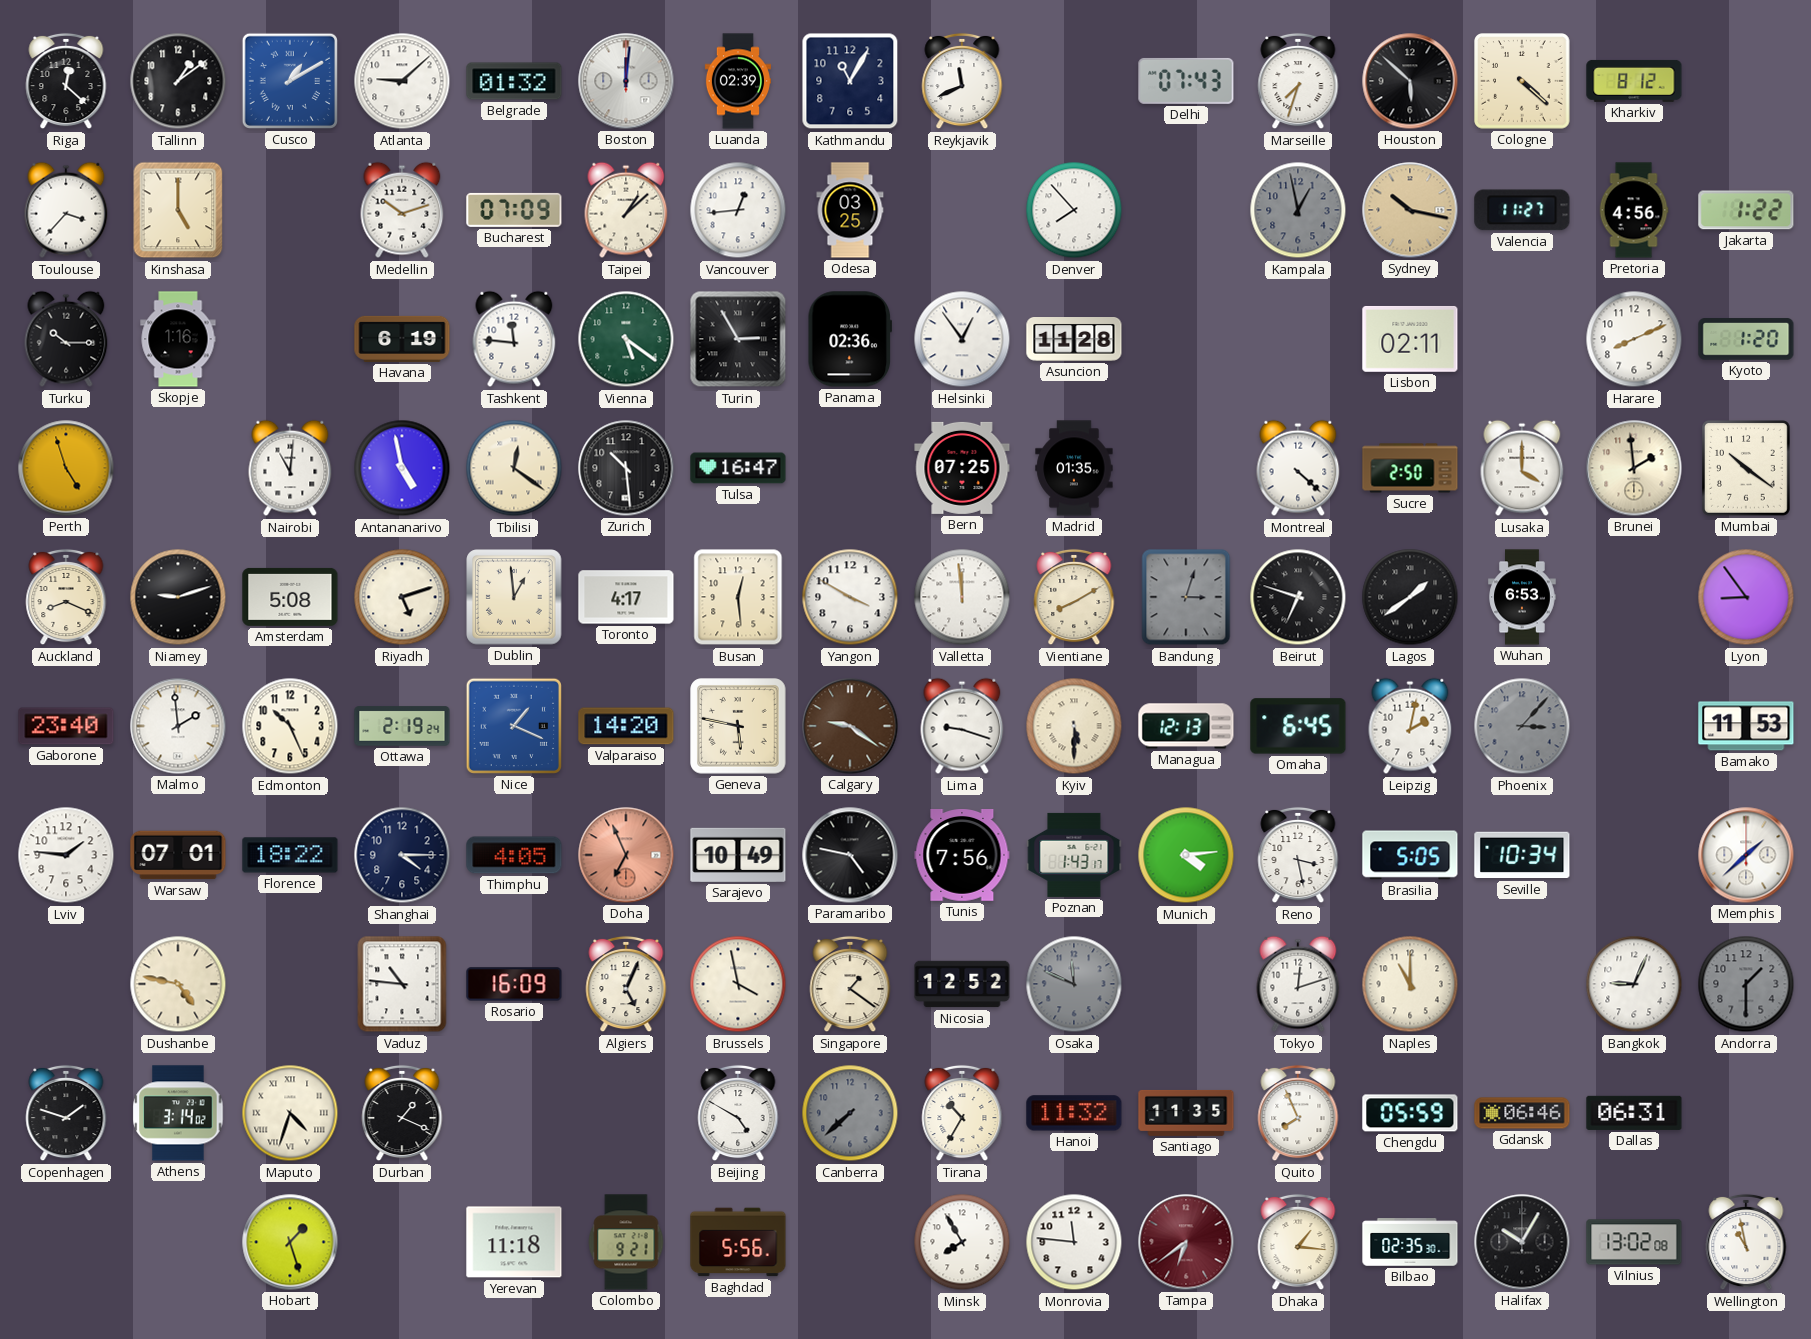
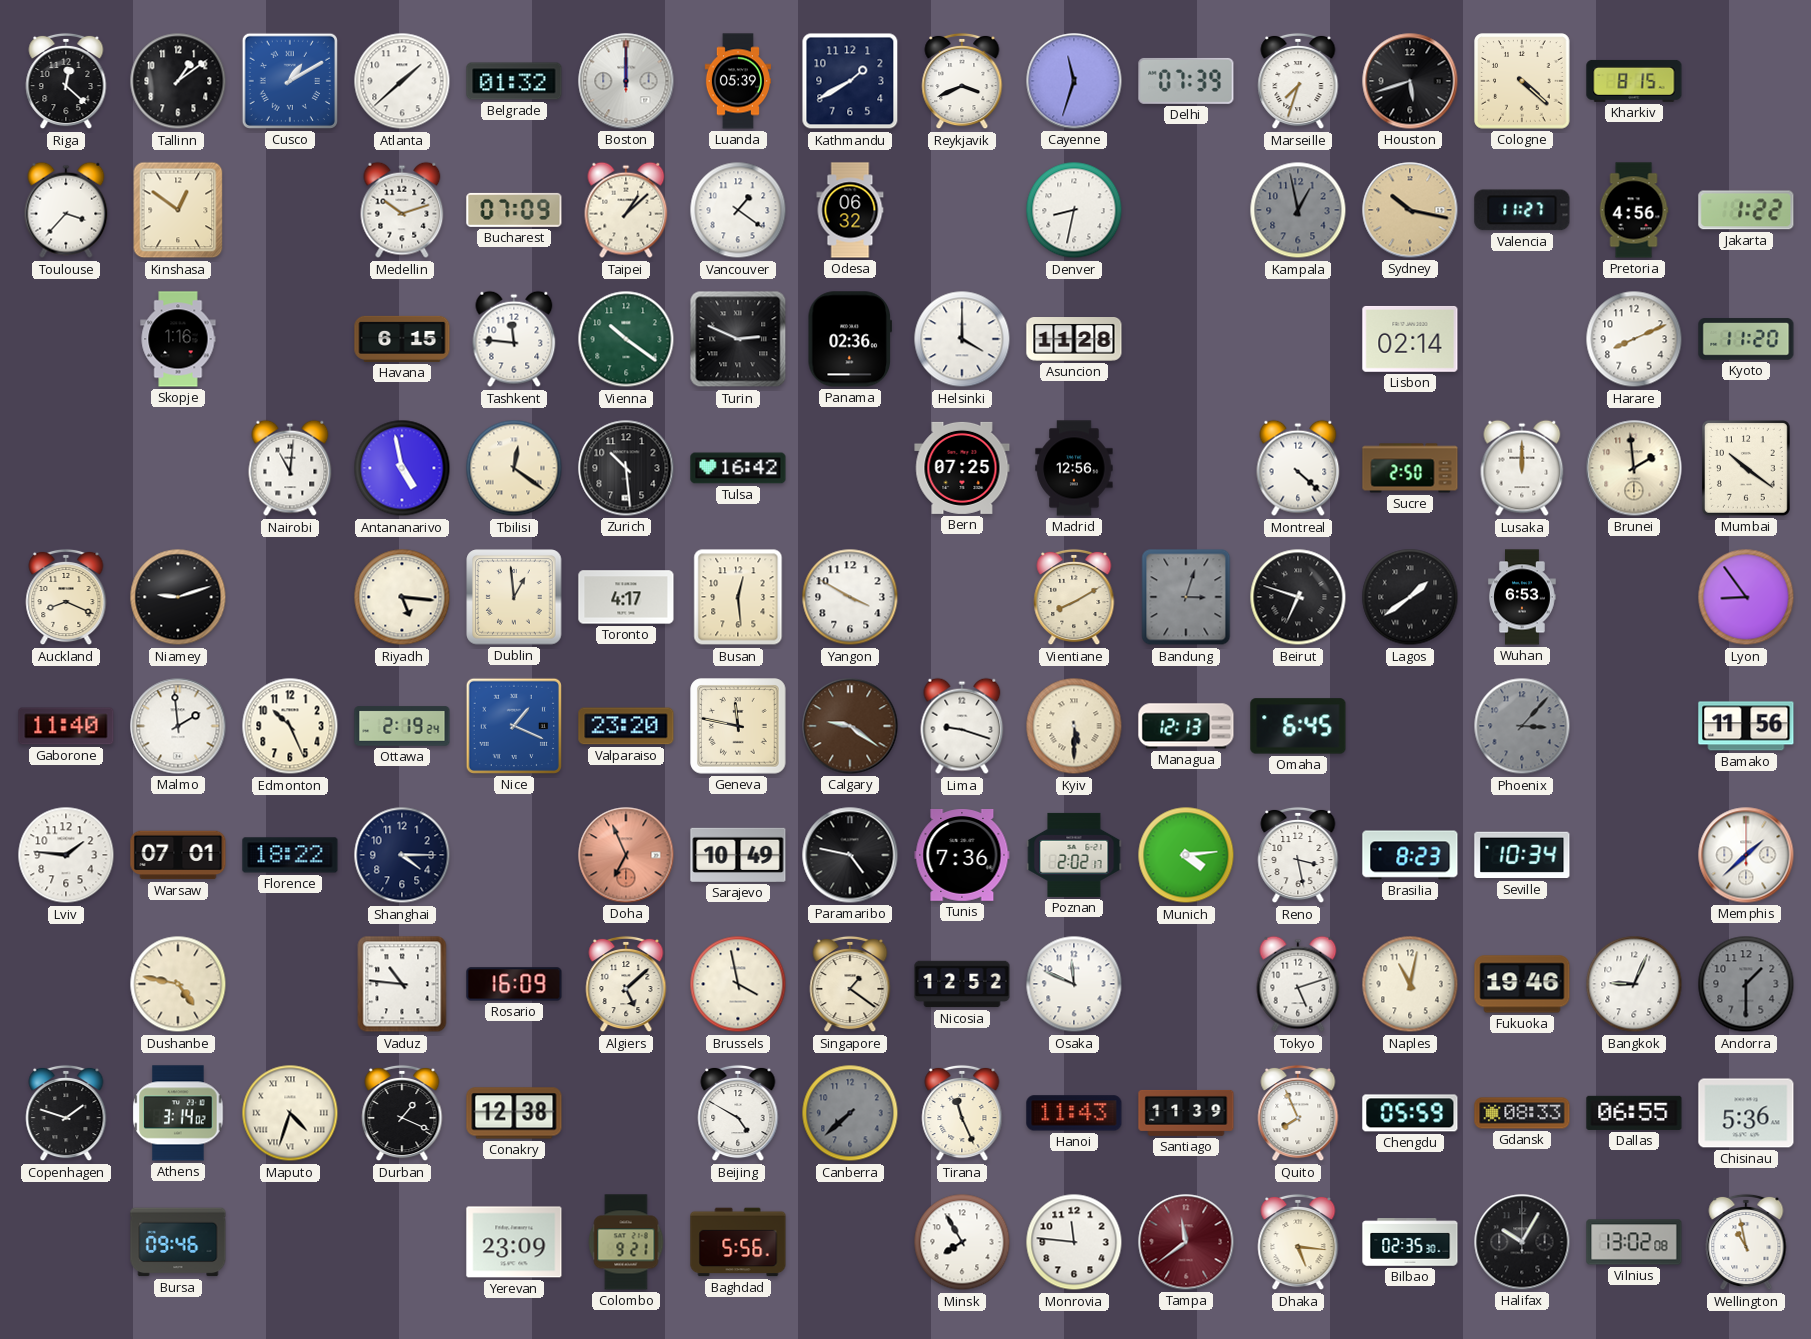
Atlanta: 9:08 -> 1:38
Boston: 12:01 -> 12:00
Luanda: 02:39 -> 05:39
Kathmandu: 11:05 -> 1:40
Reykjavik: 11:41 -> 3:41
Cayenne: none -> 11:33
Delhi: 07:43 -> 07:39
Houston: 5:52 -> 5:42
Kharkiv: 8:12 -> 8:15
Kinshasa: 5:00 -> 12:51
Vancouver: 12:44 -> 1:21
Odesa: 03:25 -> 06:32
Denver: 7:53 -> 8:32
Turku: 10:15 -> none
Havana: 6:19 -> 6:15
Vienna: 5:21 -> 10:21
Turin: 2:55 -> 2:49
Helsinki: 12:54 -> 4:00
Lisbon: 02:11 -> 02:14
Kyoto: 1:20 -> 11:20
Perth: 4:57 -> none
Tulsa: 16:47 -> 16:42
Madrid: 01:35 -> 12:56
Lusaka: 4:00 -> 12:00
Amsterdam: 5:08 -> none
Riyadh: 5:12 -> 5:16
Valletta: 11:59 -> none
Gaborone: 23:40 -> 11:40
Valparaiso: 14:20 -> 23:20
Geneva: 5:47 -> 11:47
Leipzig: 2:02 -> none
Bamako: 11:53 -> 11:56
Thimphu: 4:05 -> none
Tunis: 7:56 -> 7:36
Poznan: 1:43 -> 2:02
Brasilia: 5:05 -> 8:23
Algiers: 5:04 -> 5:08
Osaka dial: grey -> white
Tokyo: 12:12 -> 5:12
Naples: 11:00 -> 11:02
Fukuoka: none -> 19:46
Conakry: none -> 12:38
Tirana: 10:35 -> 11:26
Hanoi: 11:32 -> 11:43
Santiago: 11:35 -> 11:39
Gdansk: 06:46 -> 08:33
Dallas: 06:31 -> 06:55
Chisinau: none -> 5:36
Bursa: none -> 09:46
Hobart: 1:27 -> none
Yerevan: 11:18 -> 23:09
Tampa: 6:39 -> 11:39
Dhaka: 1:16 -> 5:16
